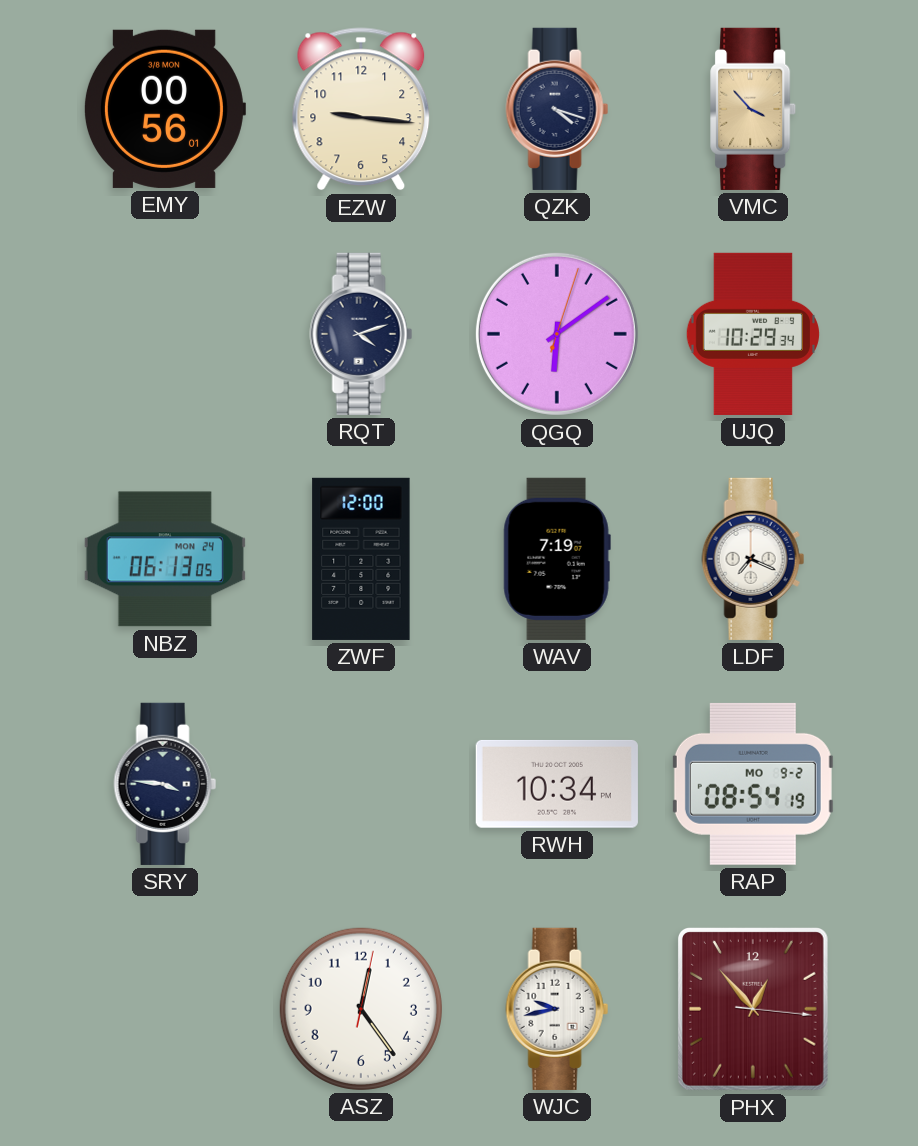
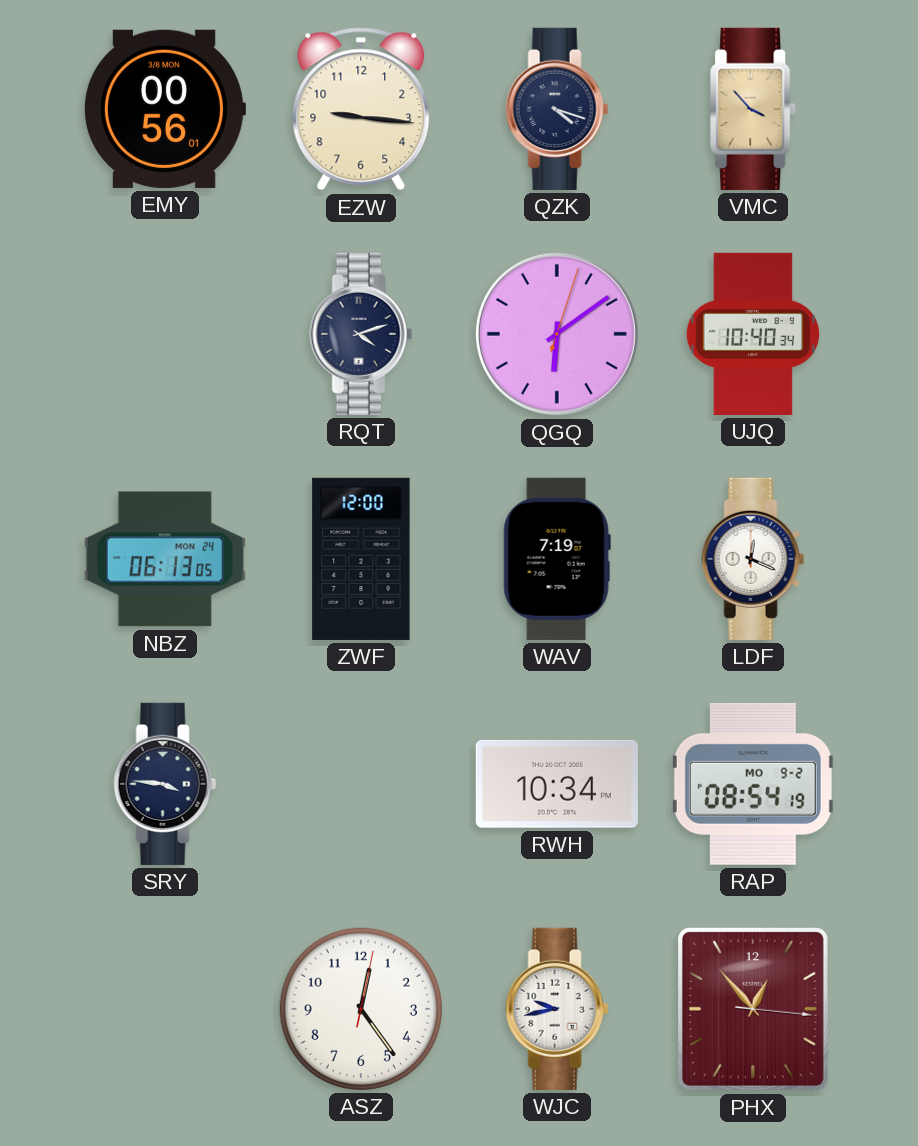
UJQ: 10:29 -> 10:40
LDF: 7:19 -> 12:19
